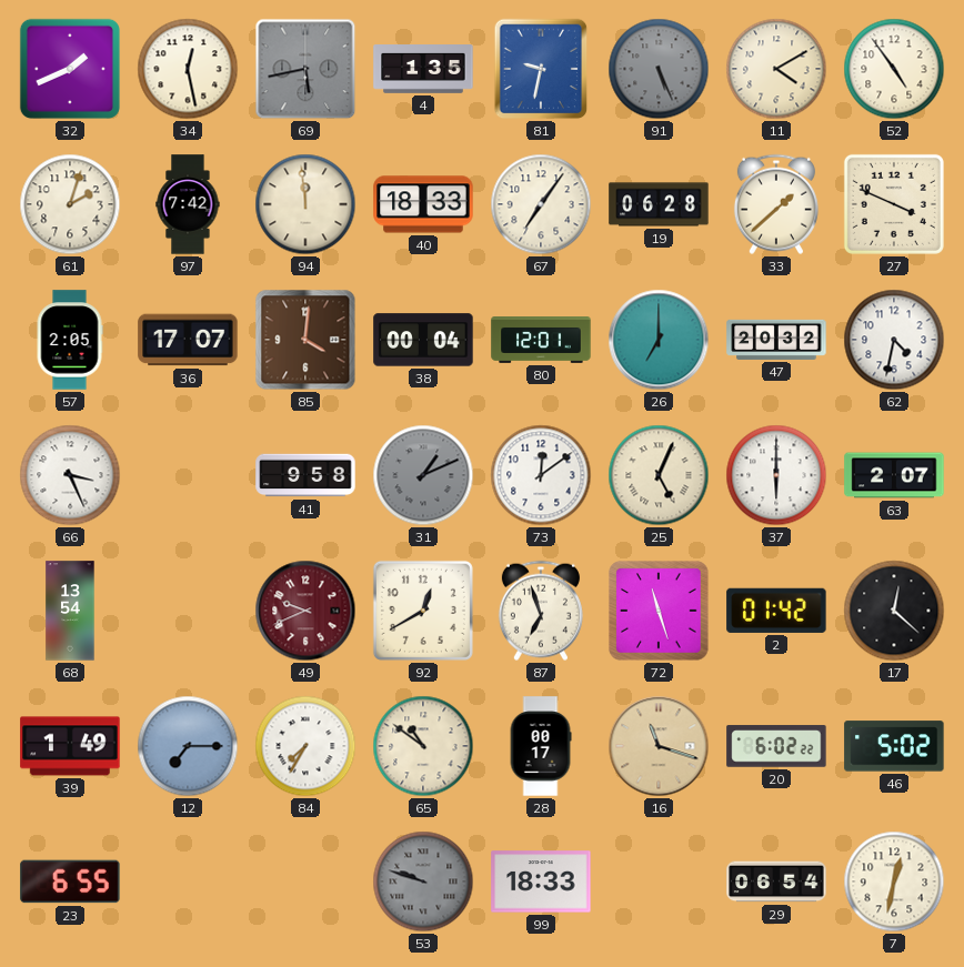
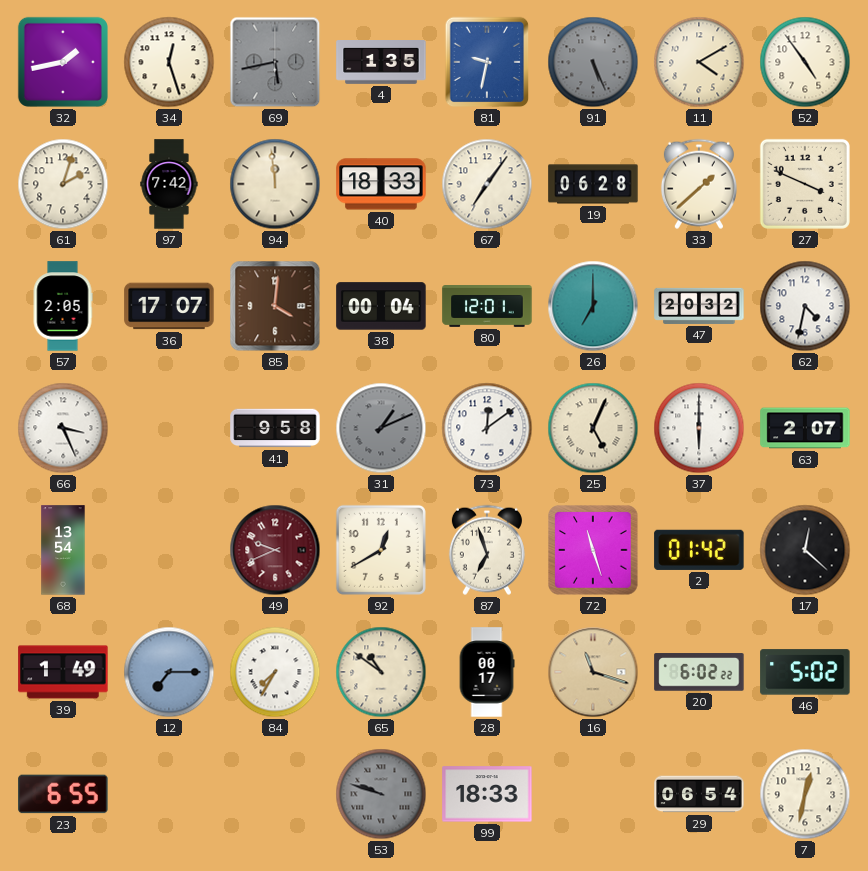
32: 1:41 -> 1:43
34: 12:28 -> 12:27
